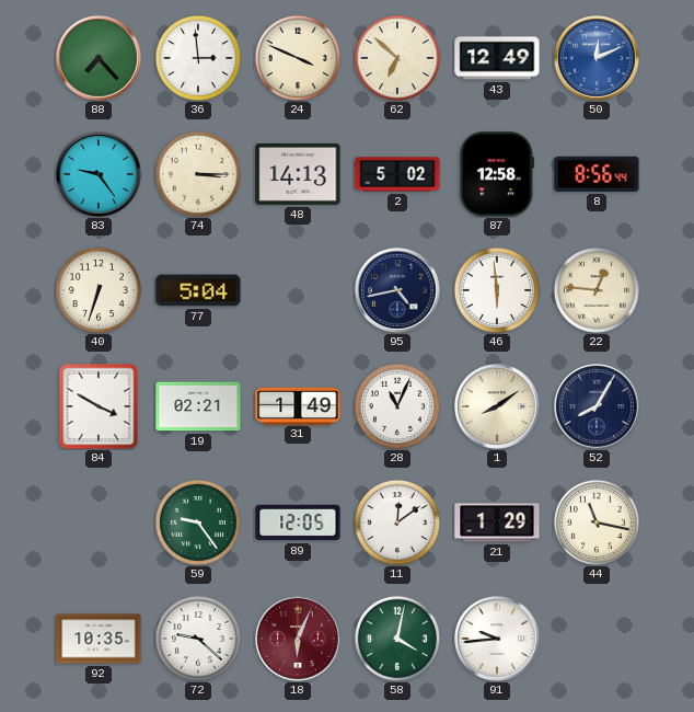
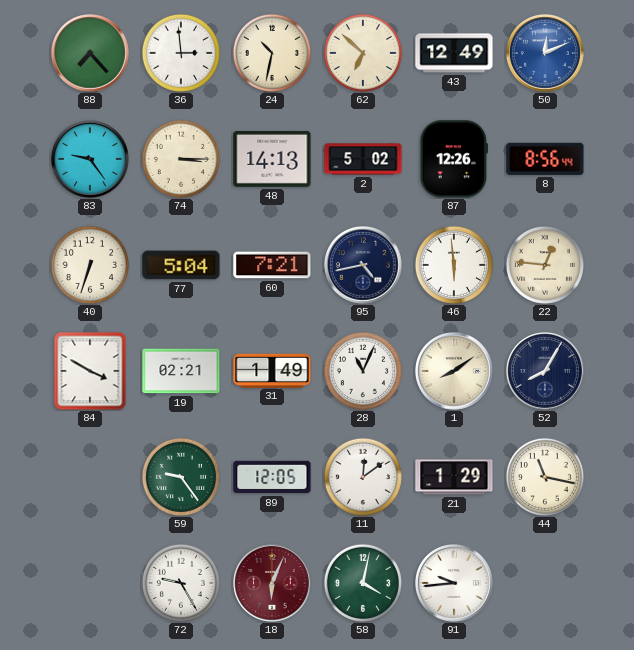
24: 3:49 -> 10:32
87: 12:58 -> 12:26
60: none -> 7:21
92: 10:35 -> none
72: 9:22 -> 9:25
